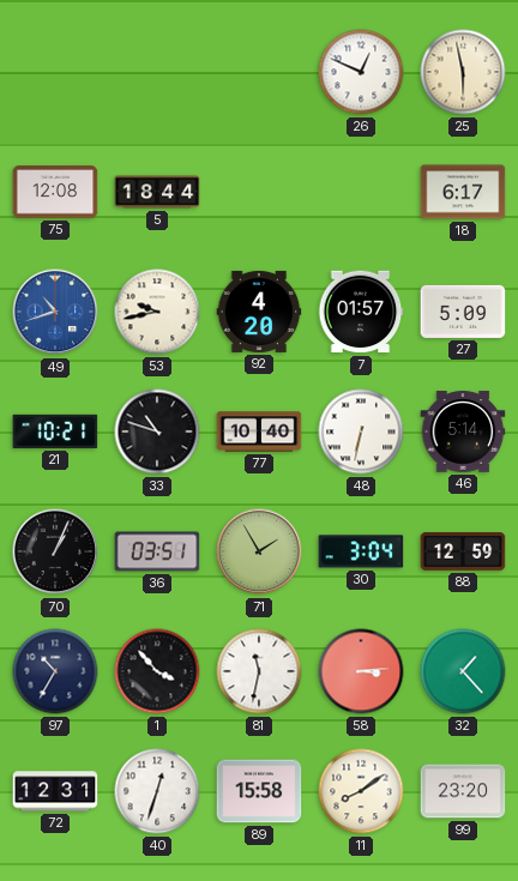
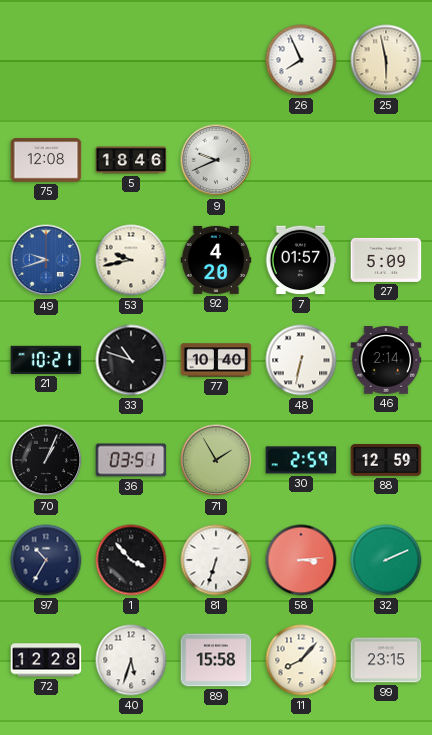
26: 12:49 -> 7:56
5: 18:44 -> 18:46
9: none -> 9:41
18: 6:17 -> none
49: 10:42 -> 9:42
46: 5:14 -> 2:14
30: 3:04 -> 2:59
81: 11:32 -> 6:33
32: 1:23 -> 2:11
72: 12:31 -> 12:28
40: 12:33 -> 5:33
11: 8:09 -> 8:07
99: 23:20 -> 23:15
